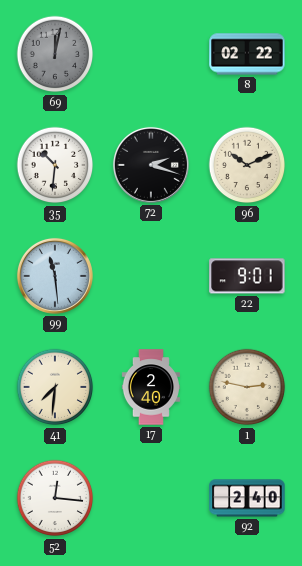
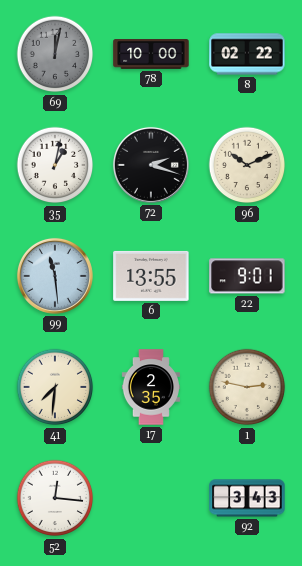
78: none -> 10:00
35: 10:31 -> 1:02
6: none -> 13:55
17: 2:40 -> 2:35
92: 2:40 -> 3:43
